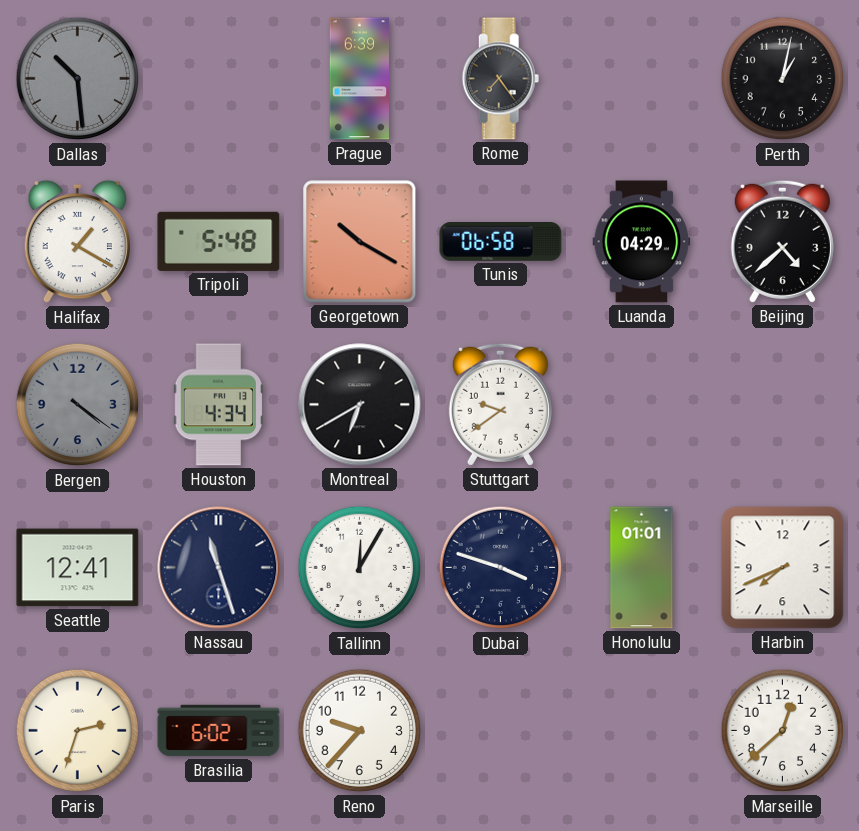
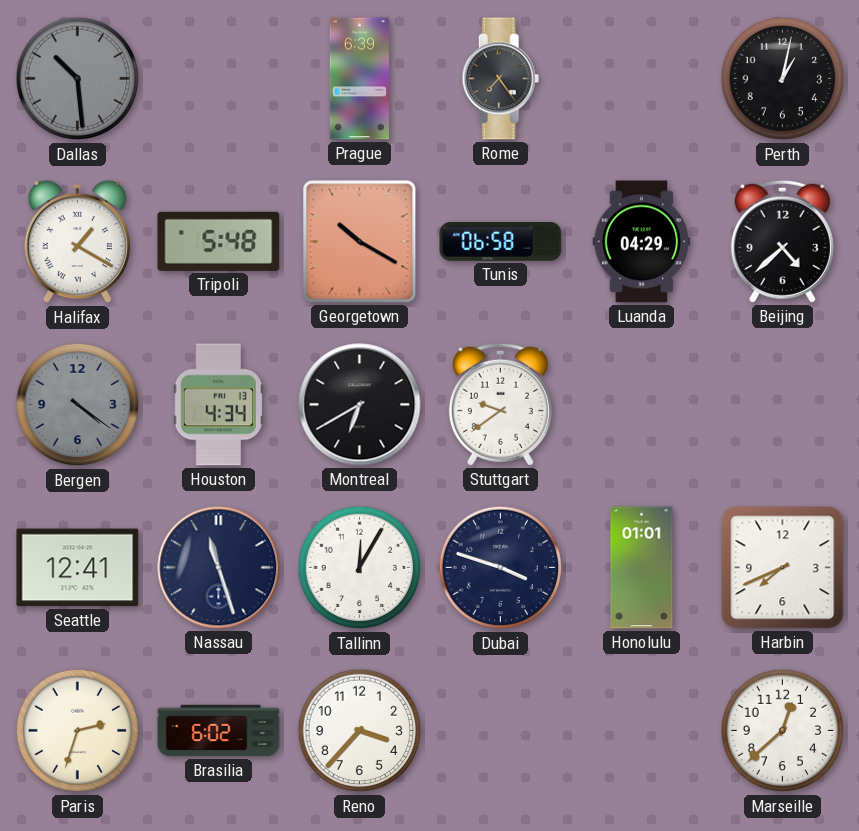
Reno: 9:37 -> 3:37
